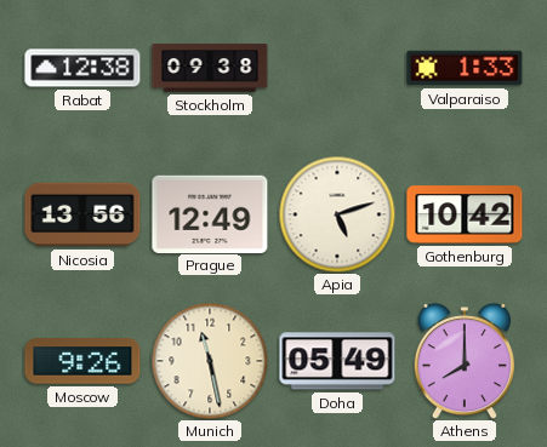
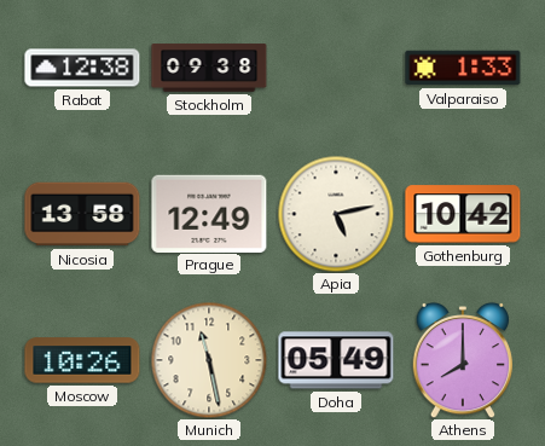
Nicosia: 13:56 -> 13:58
Apia: 5:12 -> 5:13
Moscow: 9:26 -> 10:26
